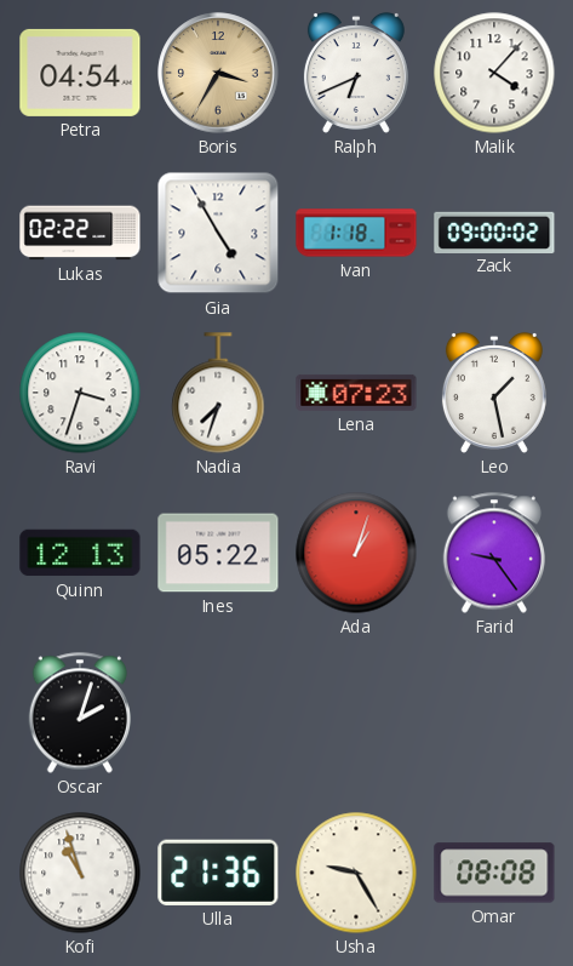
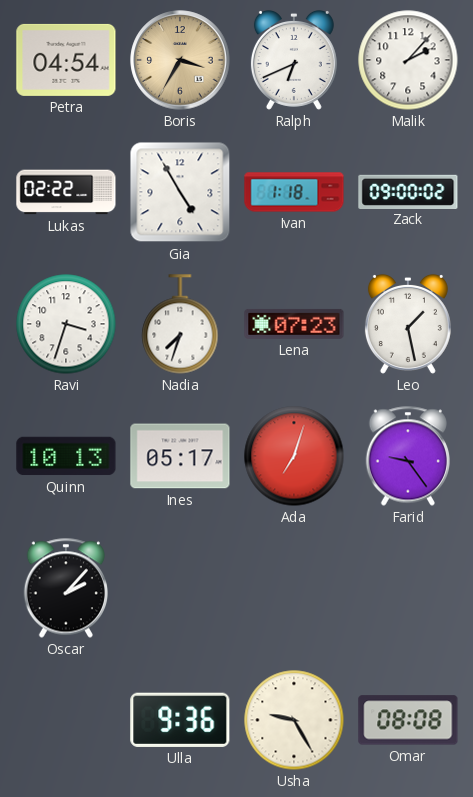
Malik: 4:07 -> 2:07
Quinn: 12:13 -> 10:13
Ines: 05:22 -> 05:17
Ada: 1:03 -> 7:03
Oscar: 2:03 -> 2:07
Kofi: 10:57 -> none
Ulla: 21:36 -> 9:36
